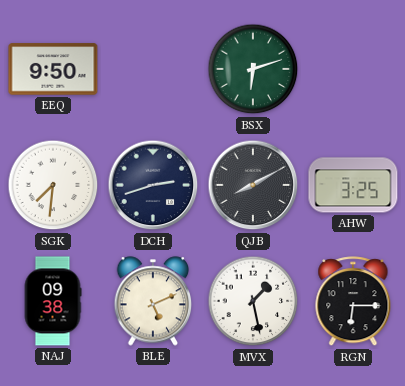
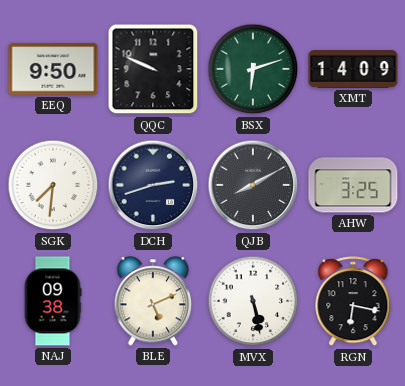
QQC: none -> 9:49
XMT: none -> 14:09
MVX: 1:28 -> 5:28
RGN: 6:15 -> 6:17
